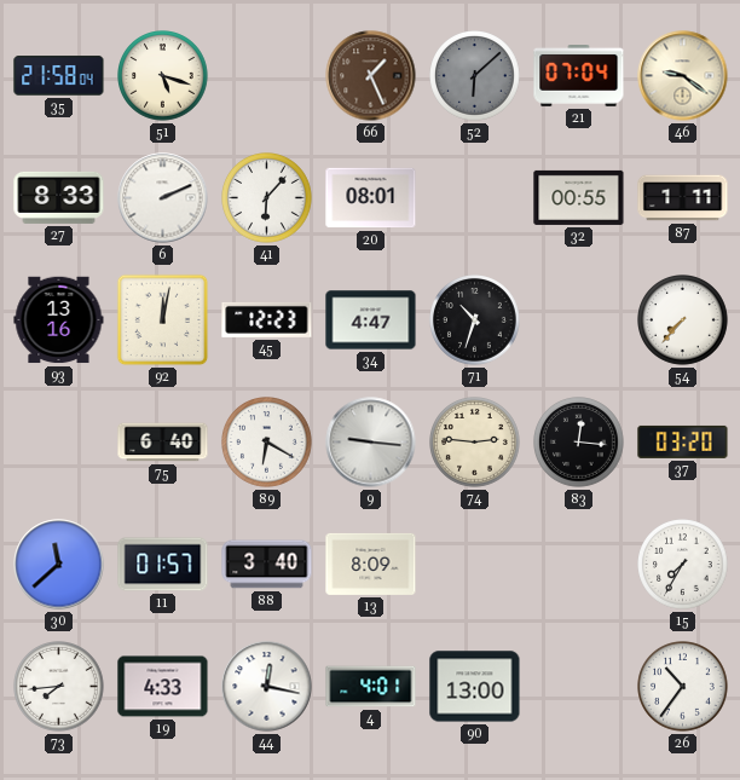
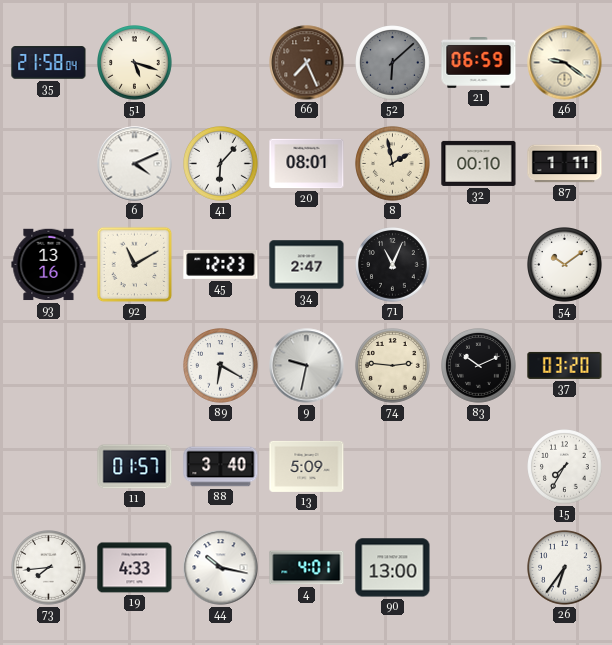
66: 1:26 -> 7:26
21: 07:04 -> 06:59
27: 8:33 -> none
6: 2:11 -> 4:11
8: none -> 1:58
32: 00:55 -> 00:10
92: 12:02 -> 11:10
34: 4:47 -> 2:47
71: 10:33 -> 11:04
54: 7:37 -> 10:09
75: 6:40 -> none
9: 9:16 -> 9:32
83: 12:16 -> 10:11
30: 11:38 -> none
13: 8:09 -> 5:09
44: 12:17 -> 10:17
26: 10:36 -> 6:36
